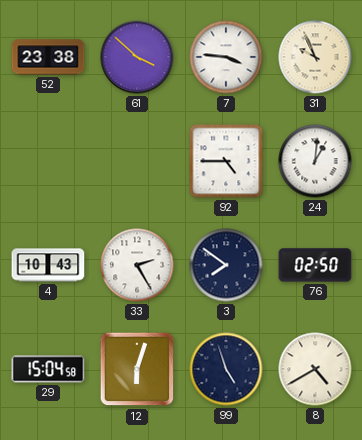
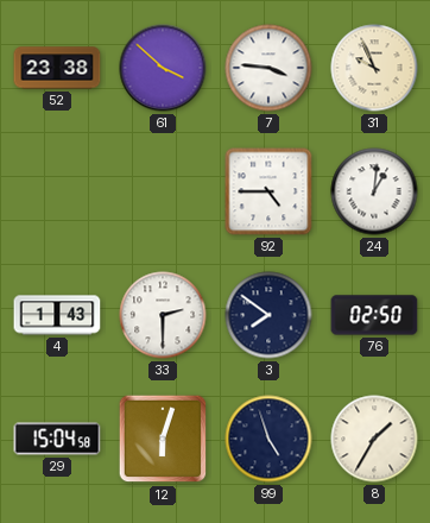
4: 10:43 -> 1:43
33: 2:25 -> 2:30
8: 4:40 -> 1:35
